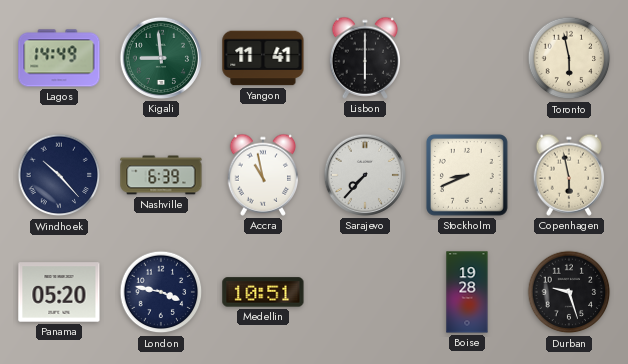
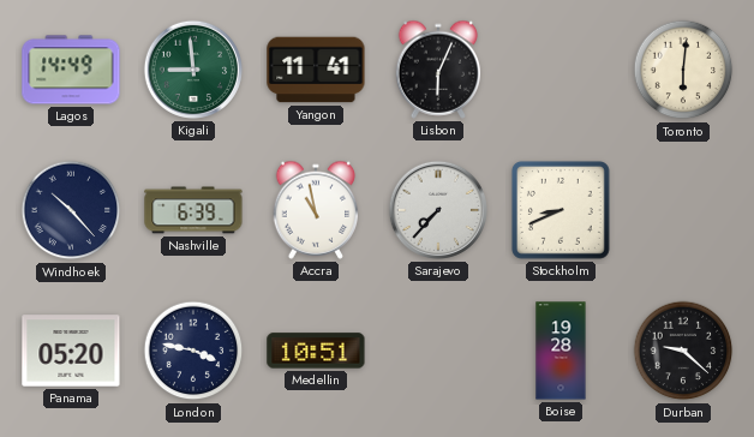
Lisbon: 6:00 -> 6:04
Toronto: 5:58 -> 6:01
Copenhagen: 5:58 -> none
Durban: 9:27 -> 9:22
